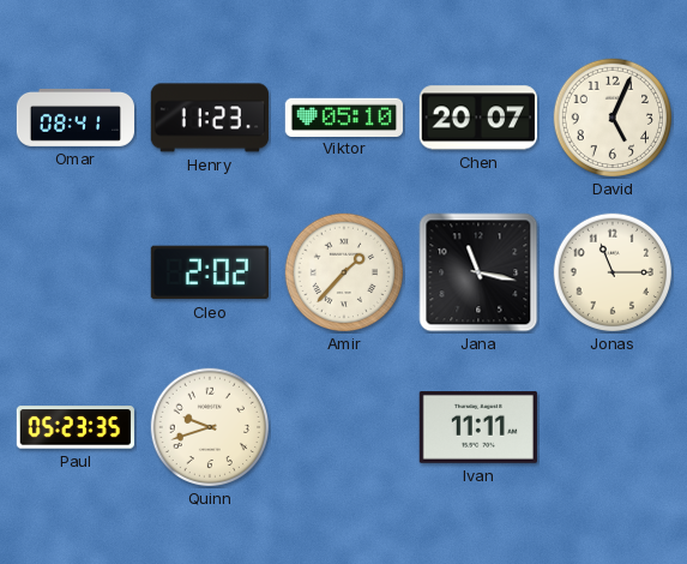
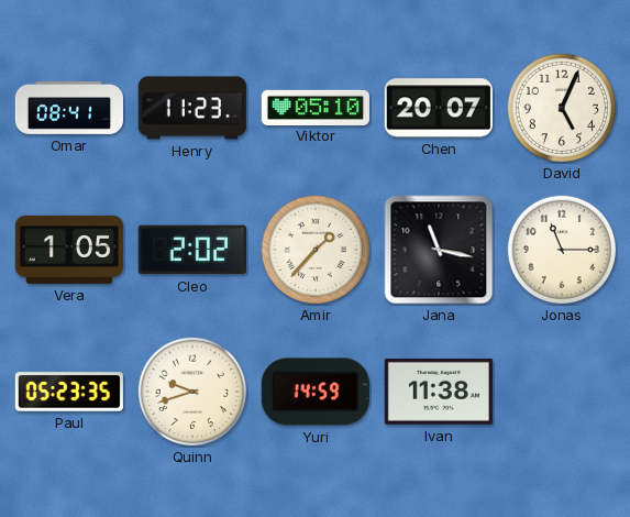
Vera: none -> 1:05
Yuri: none -> 14:59
Ivan: 11:11 -> 11:38
